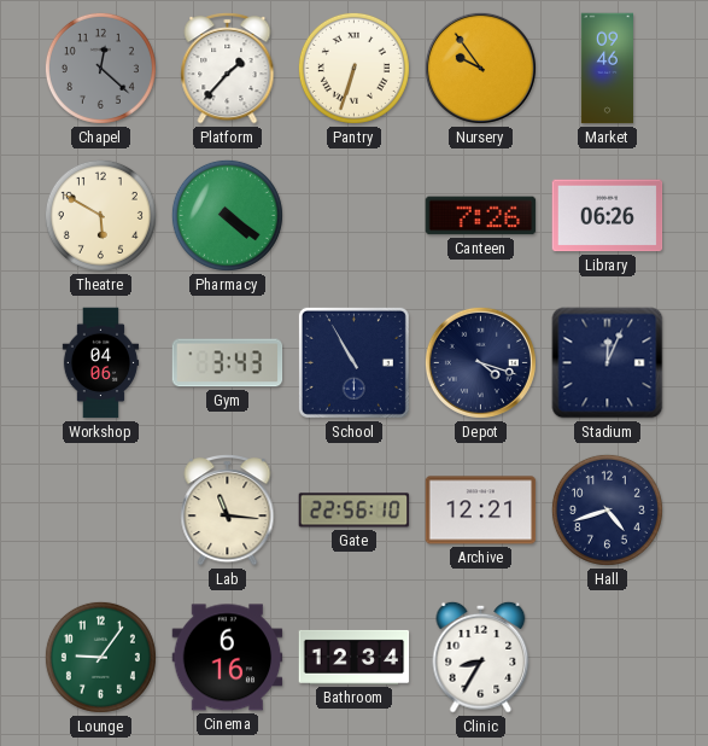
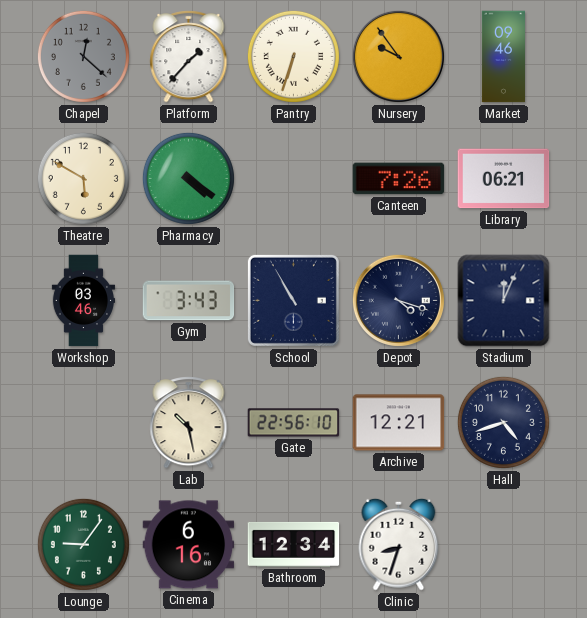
Library: 06:26 -> 06:21
Workshop: 04:06 -> 03:46
Lab: 11:16 -> 10:28
Clinic: 8:35 -> 8:33
